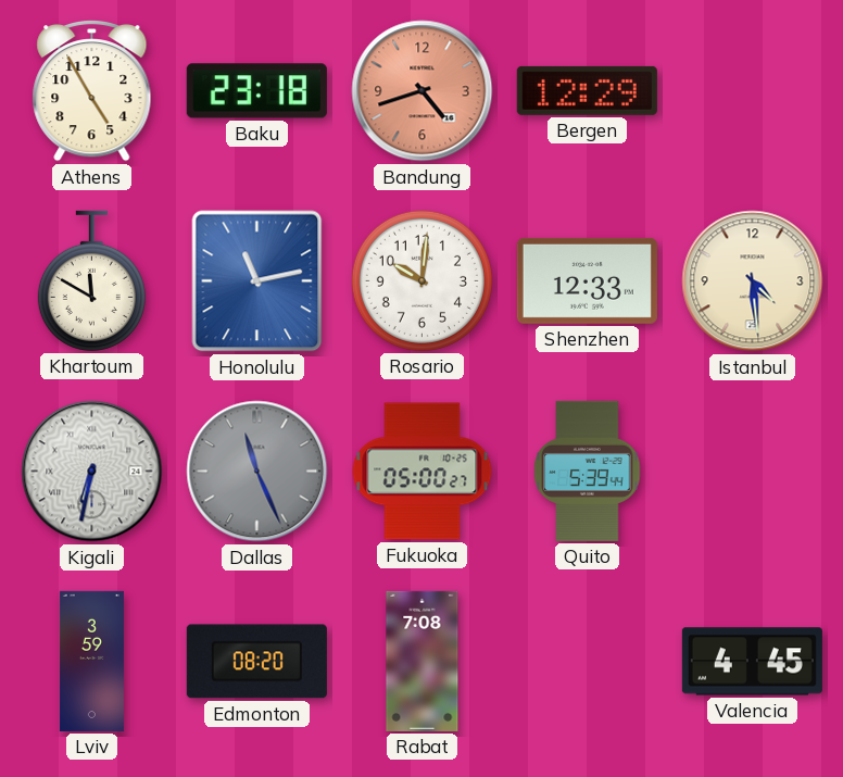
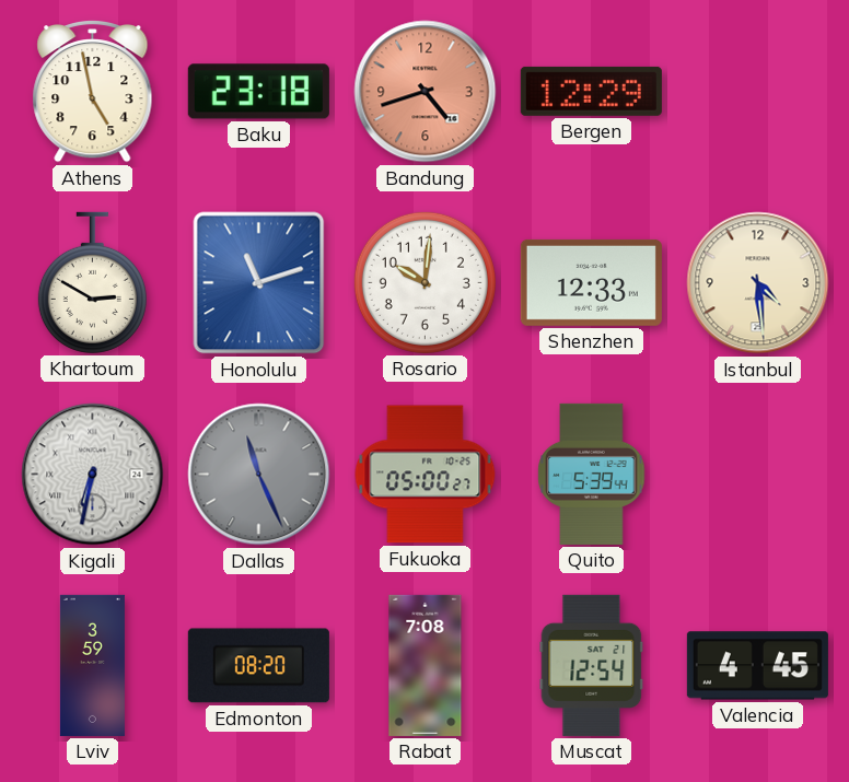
Athens: 4:55 -> 4:58
Khartoum: 11:50 -> 2:50
Honolulu: 11:13 -> 11:12
Muscat: none -> 12:54
